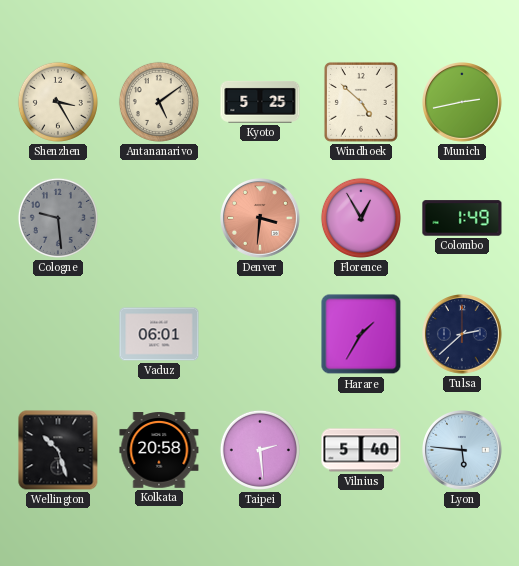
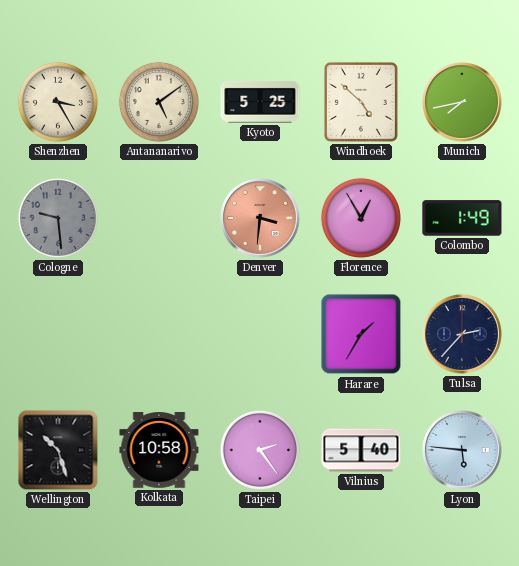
Munich: 2:43 -> 7:43
Vaduz: 06:01 -> none
Tulsa: 2:38 -> 2:37
Kolkata: 20:58 -> 10:58
Taipei: 2:29 -> 2:24
